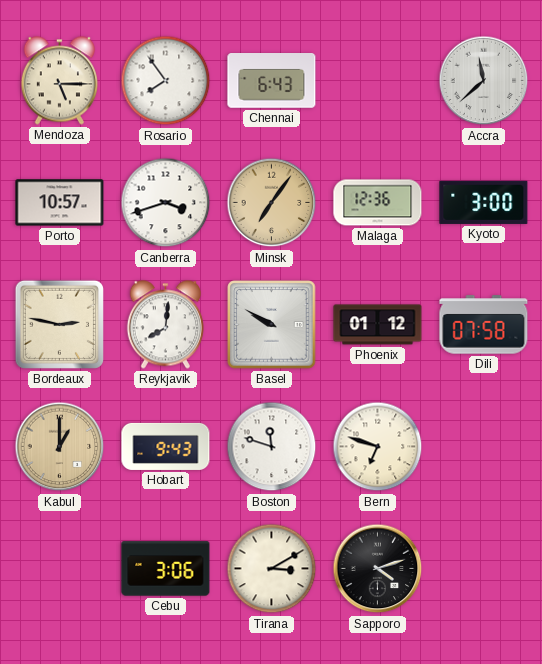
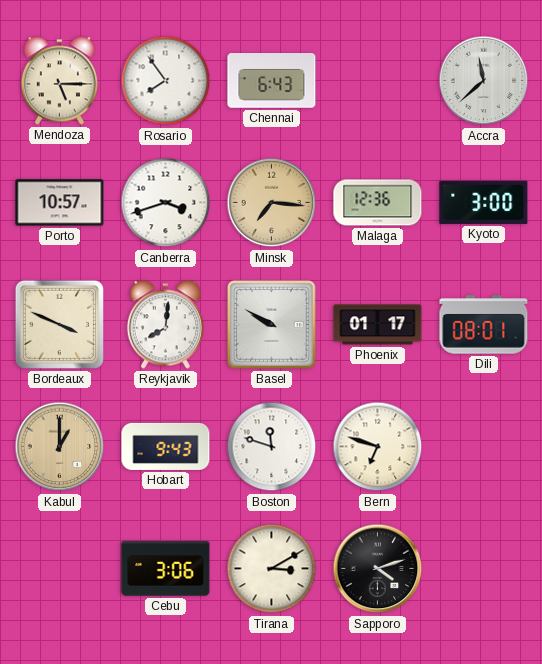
Minsk: 7:06 -> 7:16
Bordeaux: 2:47 -> 3:49
Phoenix: 01:12 -> 01:17
Dili: 07:58 -> 08:01
